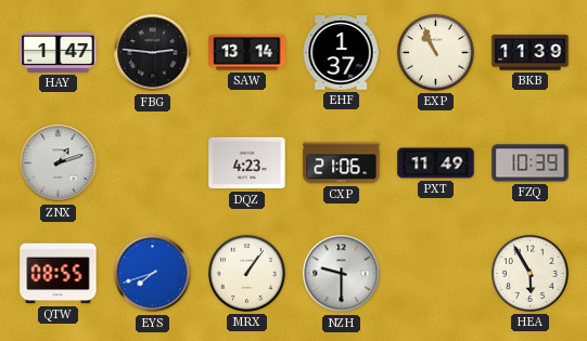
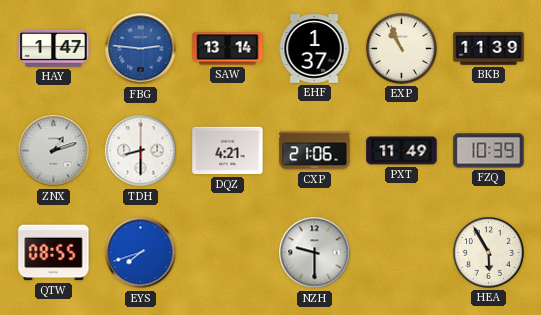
FBG dial: black -> blue
TDH: none -> 8:30
DQZ: 4:23 -> 4:21
MRX: 1:06 -> none
